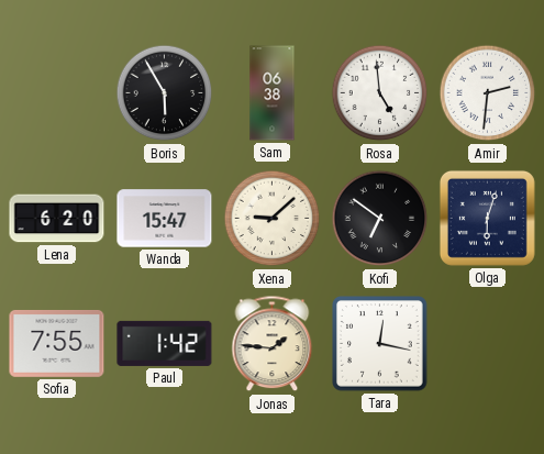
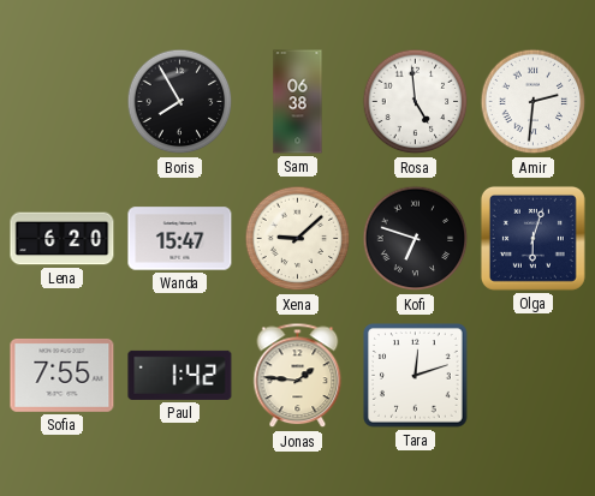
Boris: 5:55 -> 7:55
Kofi: 6:51 -> 6:48
Tara: 12:17 -> 12:12
